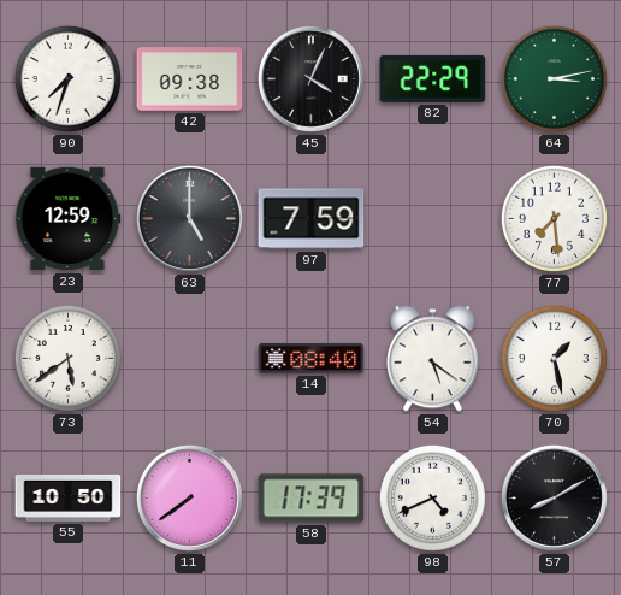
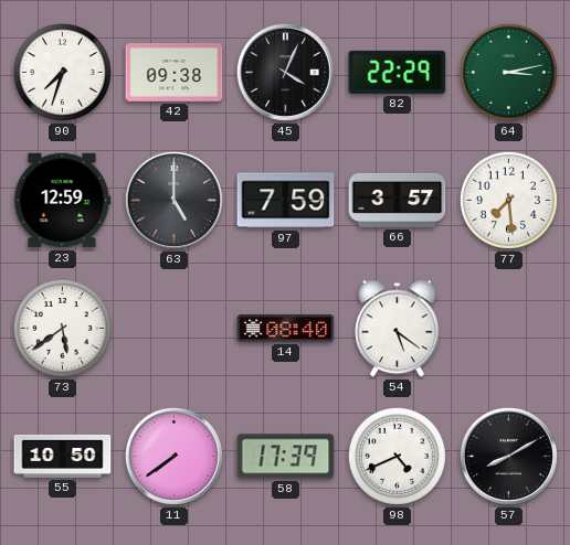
66: none -> 3:57
70: 1:28 -> none
